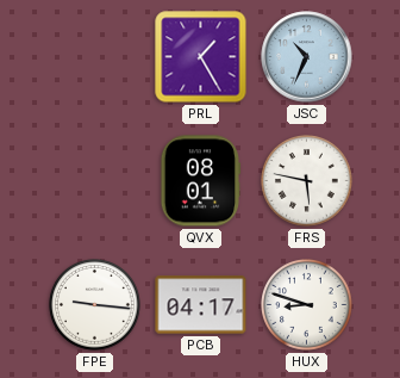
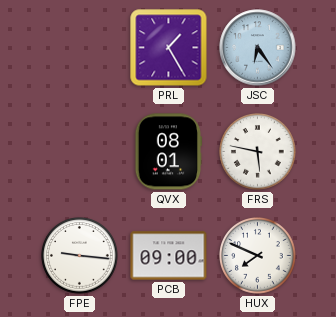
JSC: 10:34 -> 6:24
PCB: 04:17 -> 09:00
HUX: 8:48 -> 7:49
